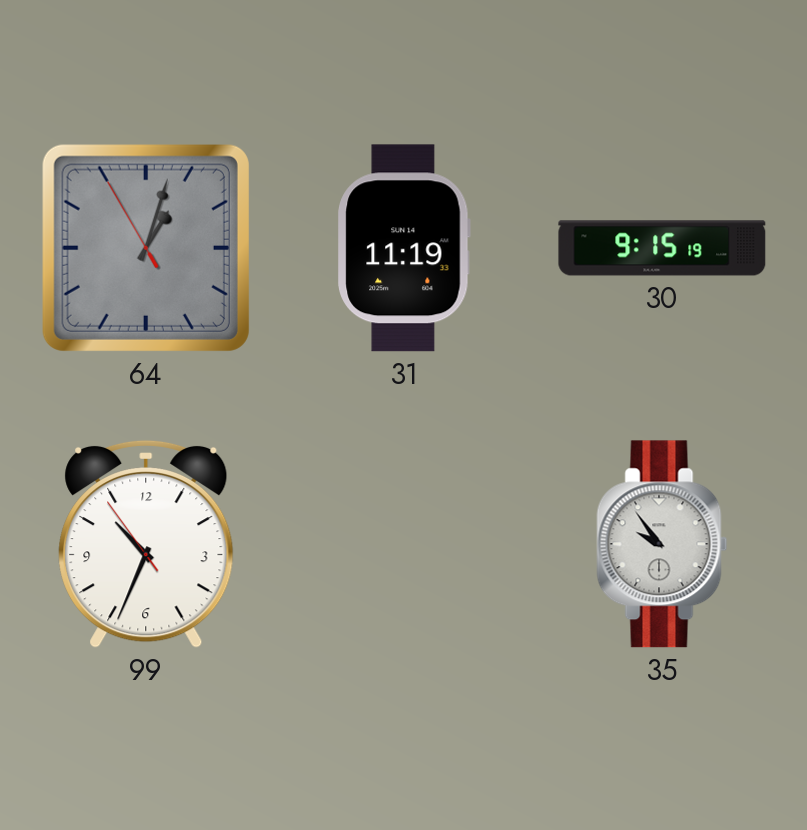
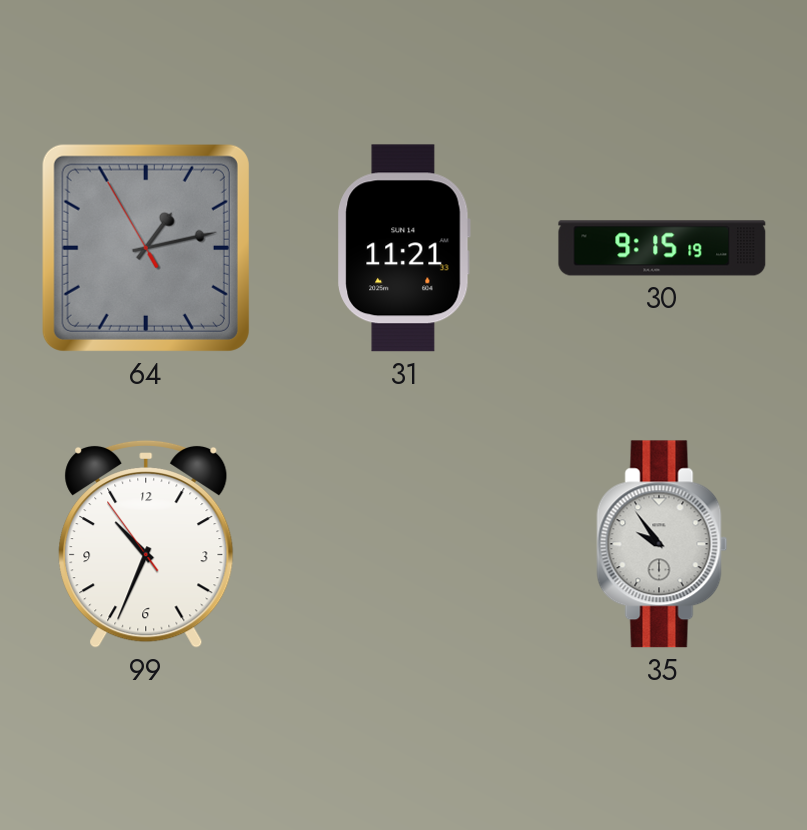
64: 1:02 -> 1:12
31: 11:19 -> 11:21
